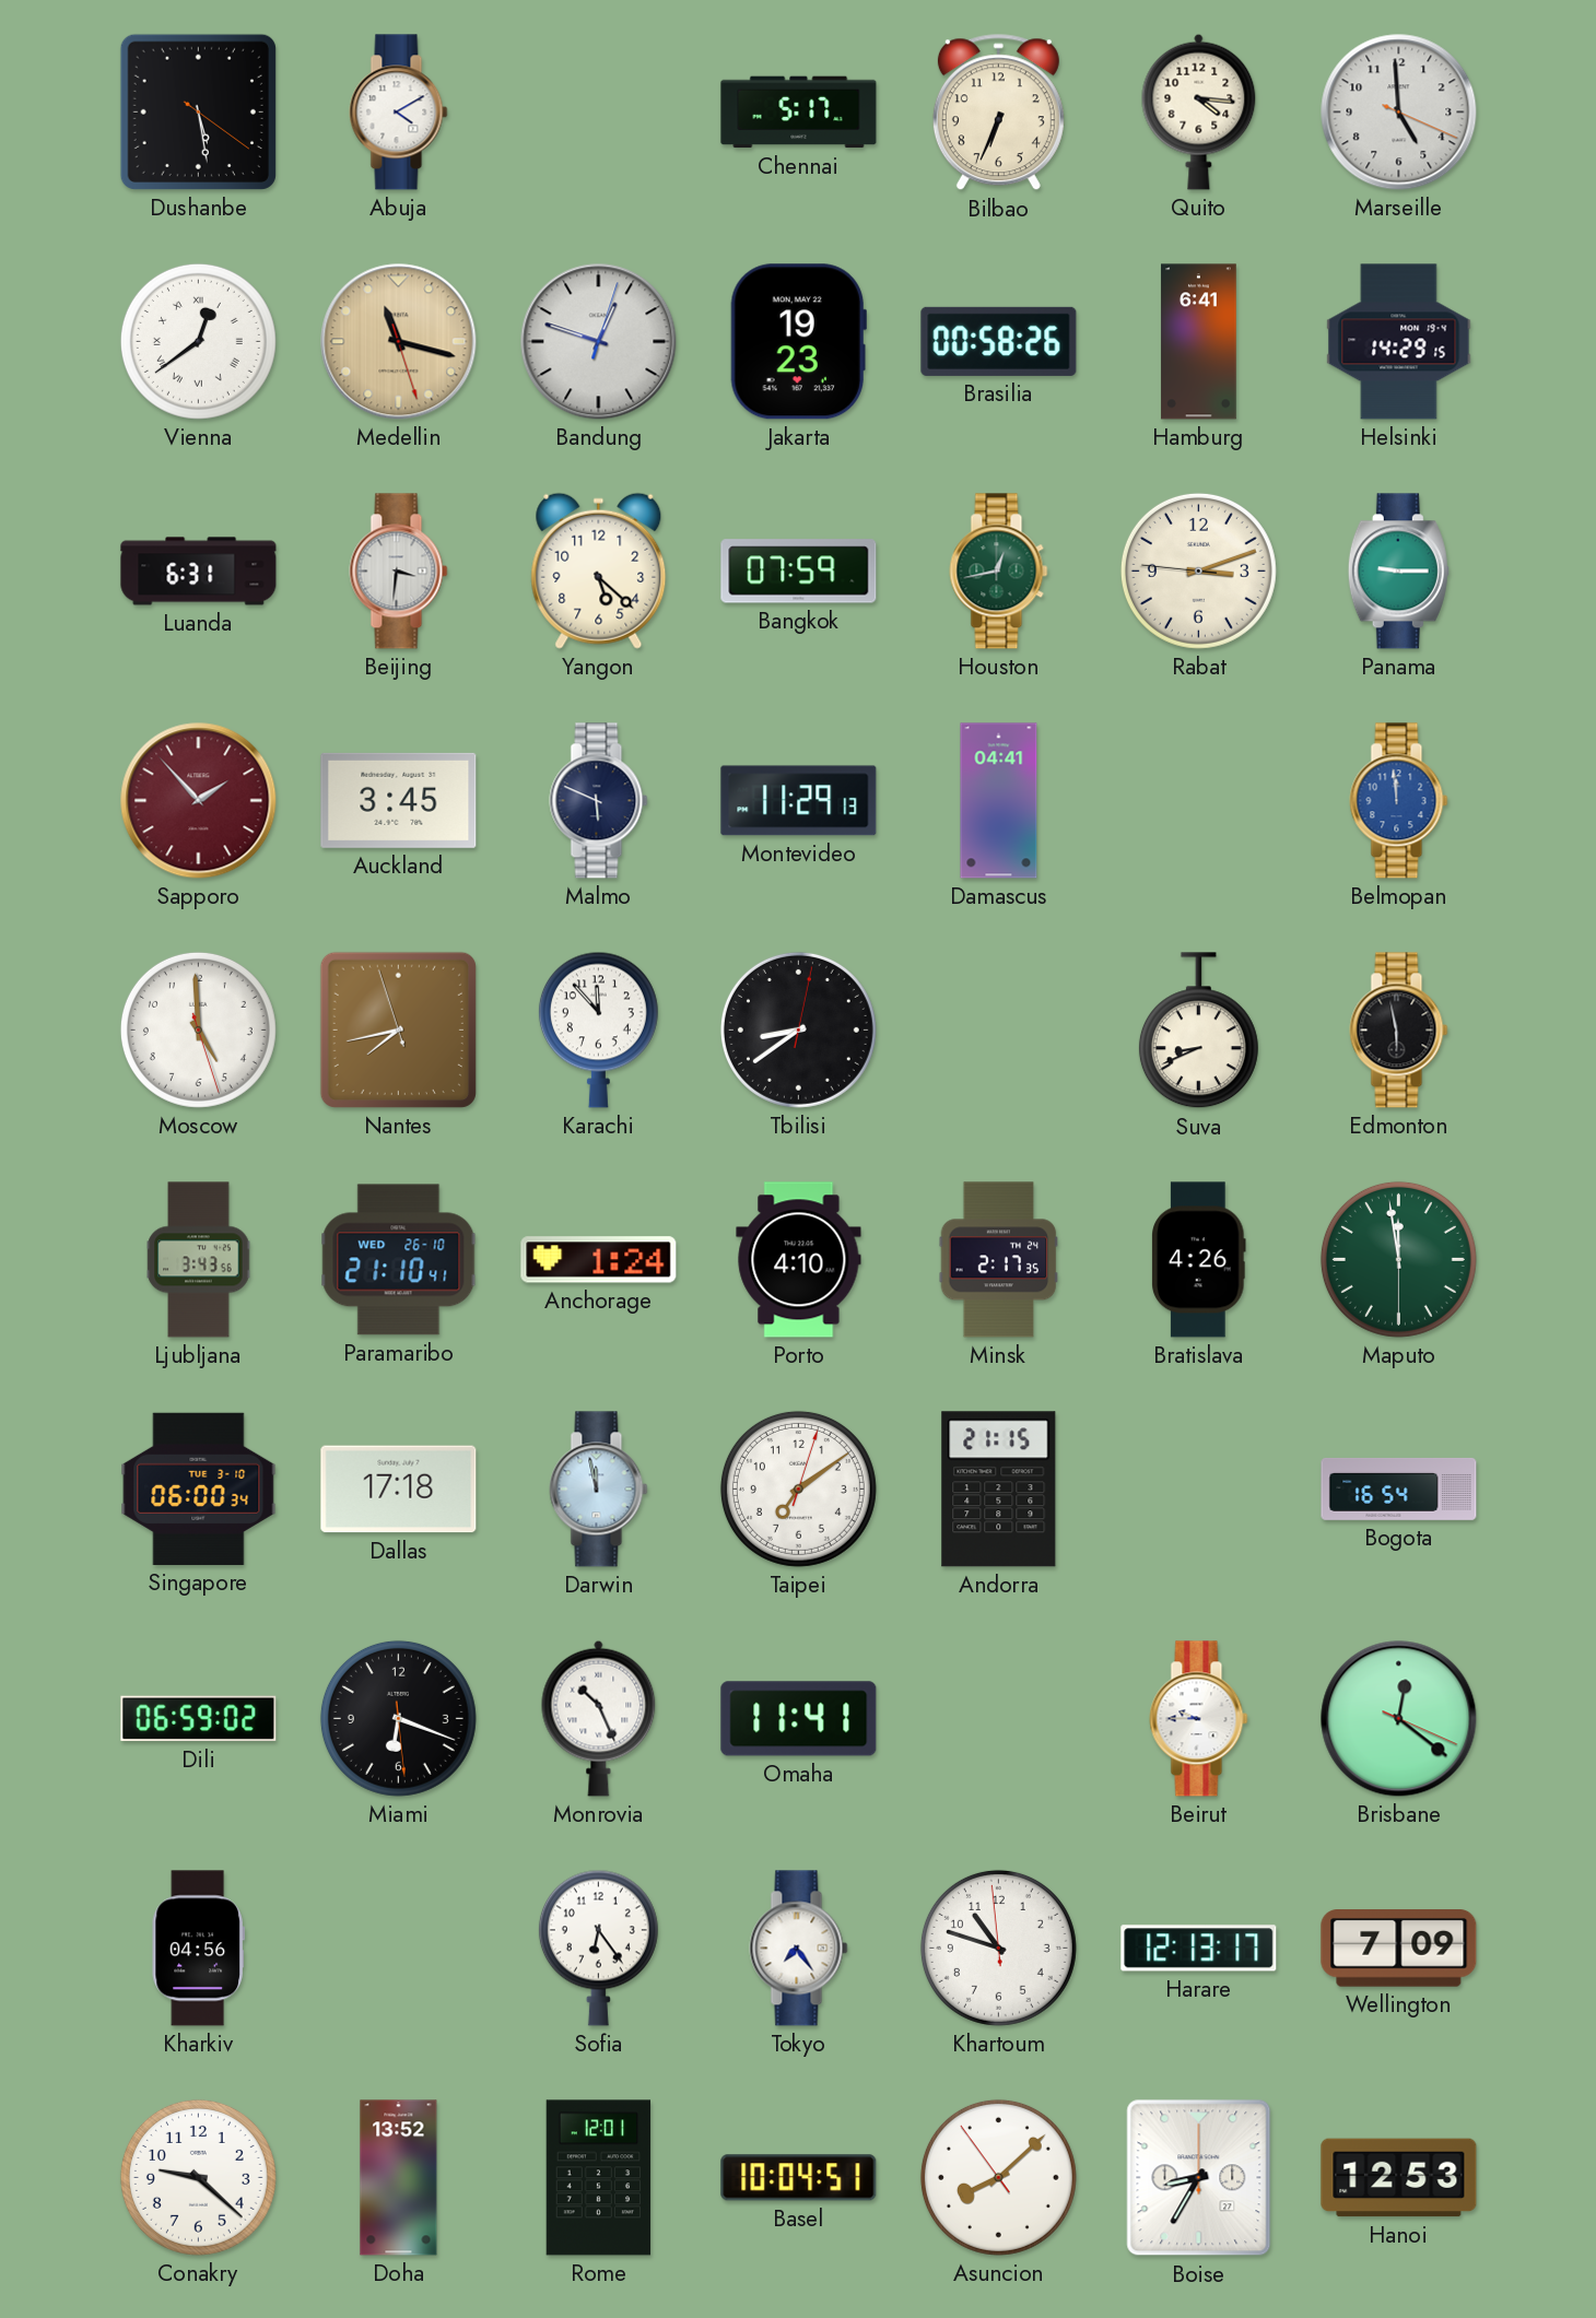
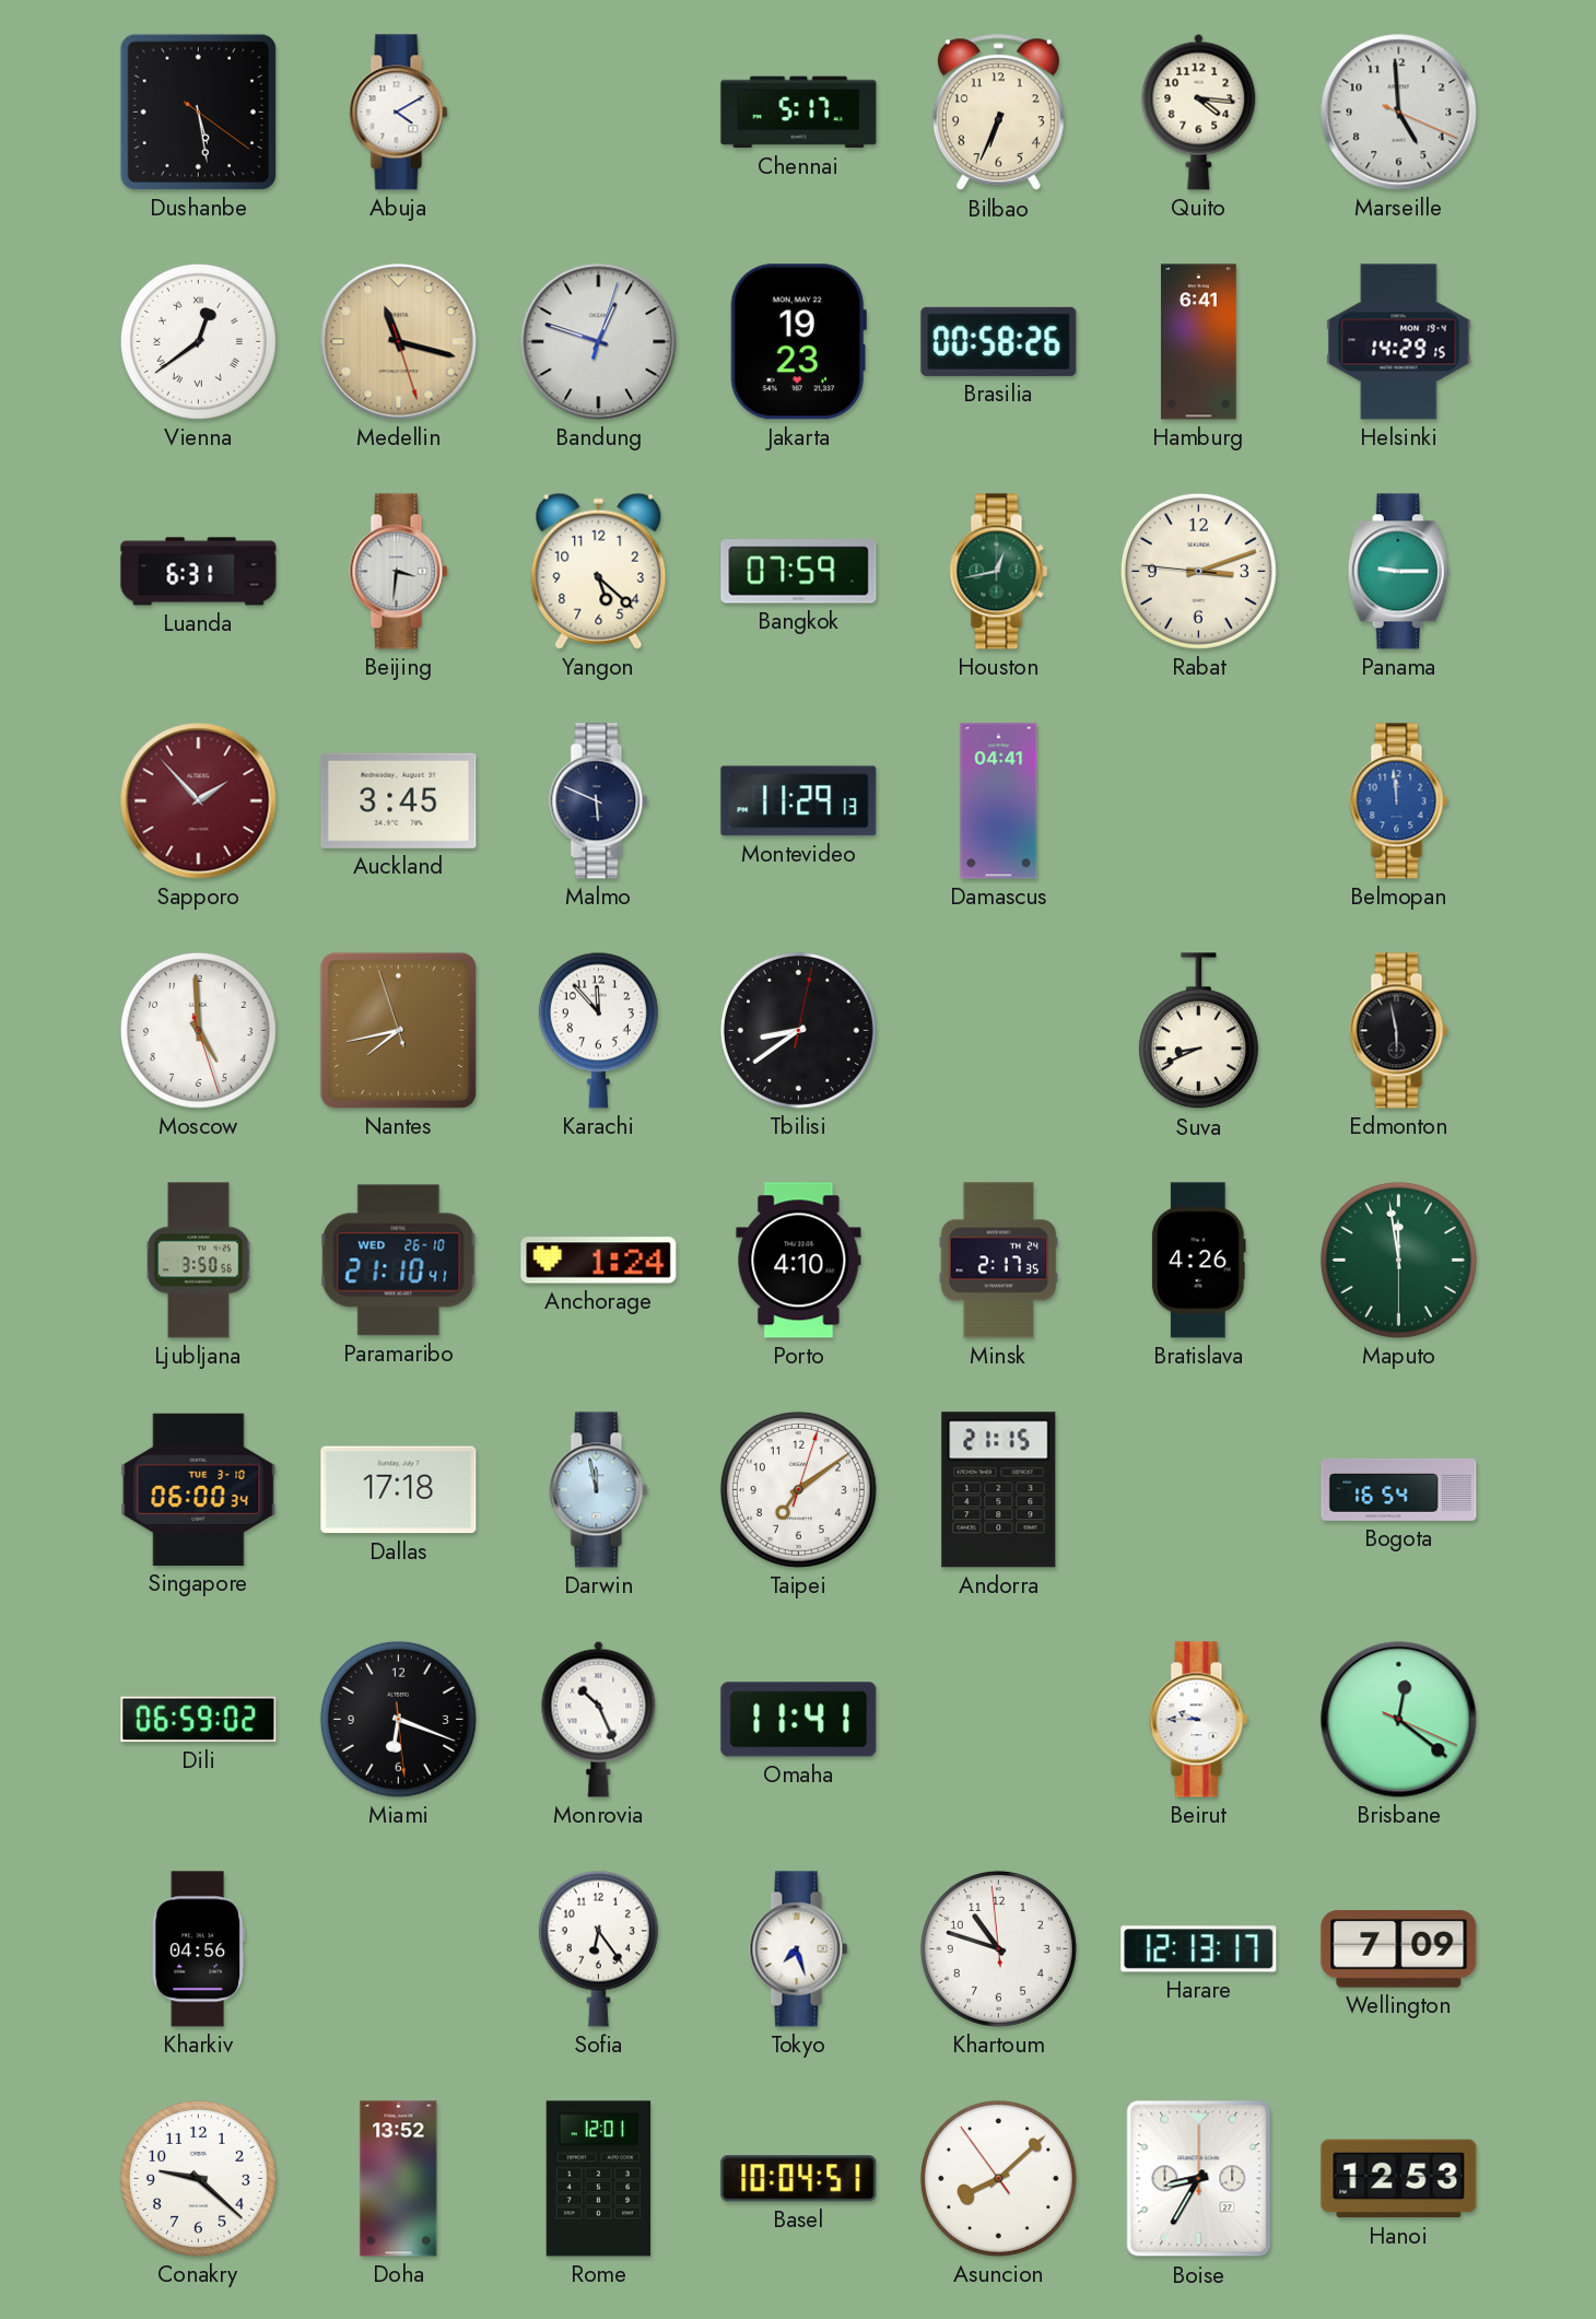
Ljubljana: 3:43 -> 3:50
Tokyo: 7:24 -> 7:27
